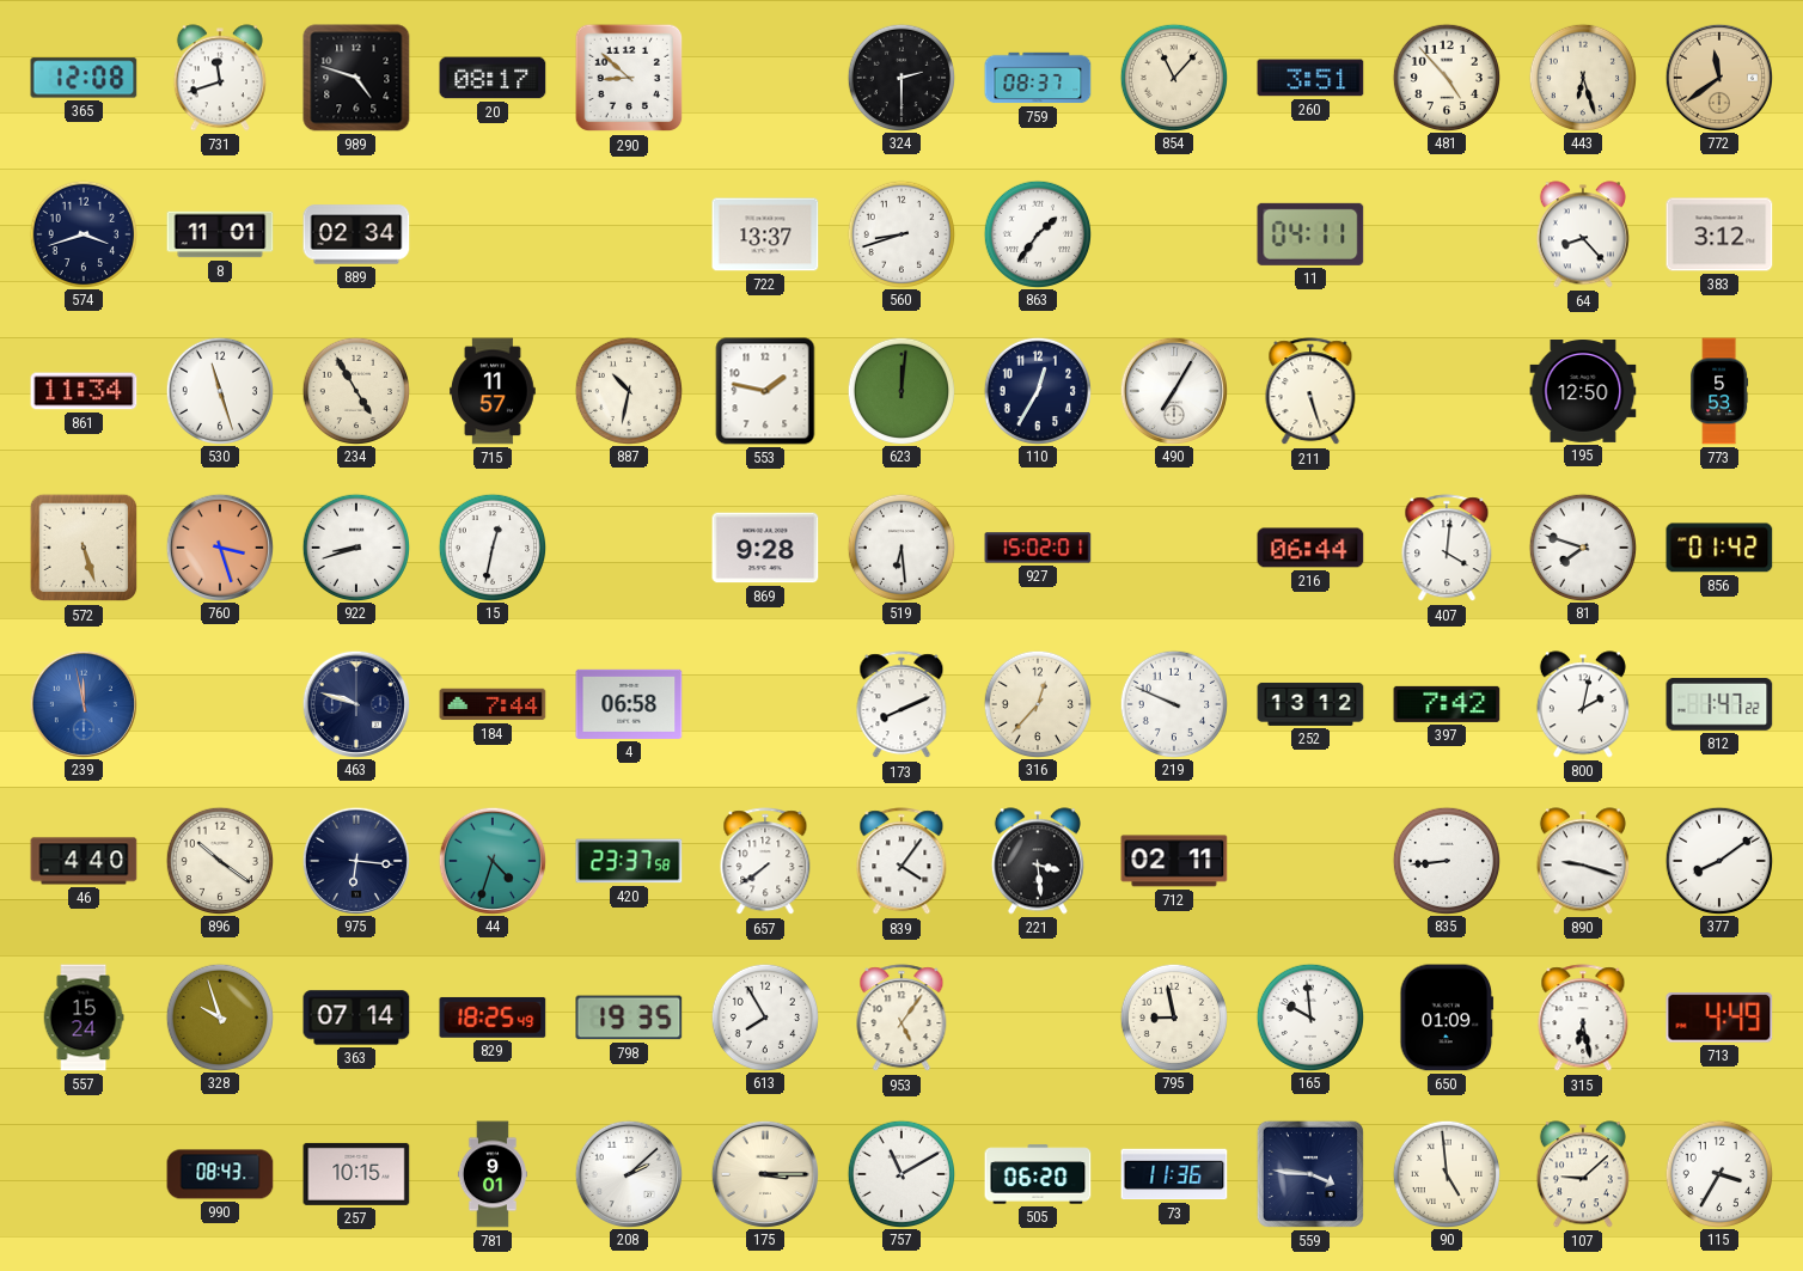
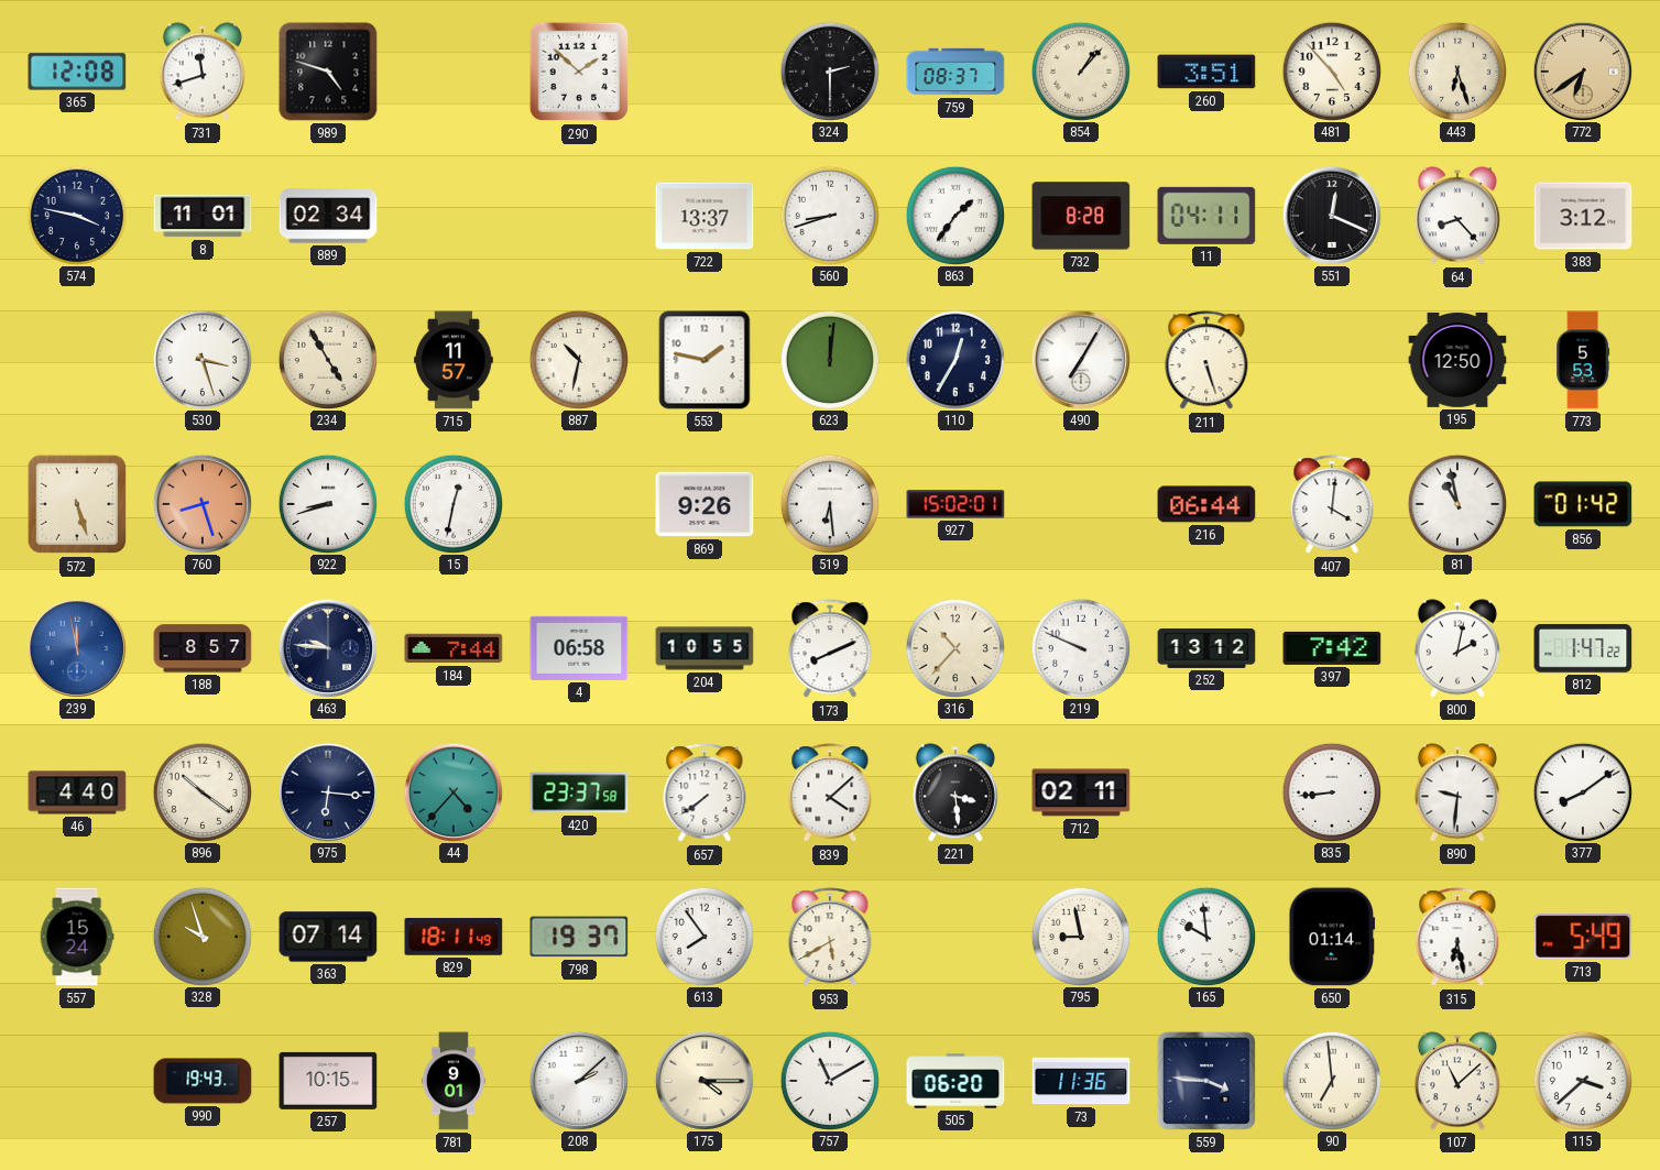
20: 08:17 -> none
290: 8:52 -> 1:52
854: 11:07 -> 1:07
772: 11:39 -> 6:39
574: 3:42 -> 3:47
732: none -> 8:28
551: none -> 12:19
861: 11:34 -> none
530: 11:27 -> 3:27
760: 3:27 -> 8:27
869: 9:28 -> 9:26
81: 7:48 -> 10:58
188: none -> 8:57
463: 9:48 -> 9:46
204: none -> 10:55
316: 12:37 -> 10:37
44: 4:33 -> 4:37
839: 4:06 -> 4:08
890: 9:18 -> 9:31
829: 18:25 -> 18:11
798: 19:35 -> 19:37
613: 7:55 -> 7:54
953: 5:06 -> 5:40
650: 01:09 -> 01:14
713: 4:49 -> 5:49
990: 08:43 -> 19:43
175: 3:15 -> 4:15
90: 4:59 -> 6:59
107: 9:08 -> 11:08
115: 3:35 -> 3:38
